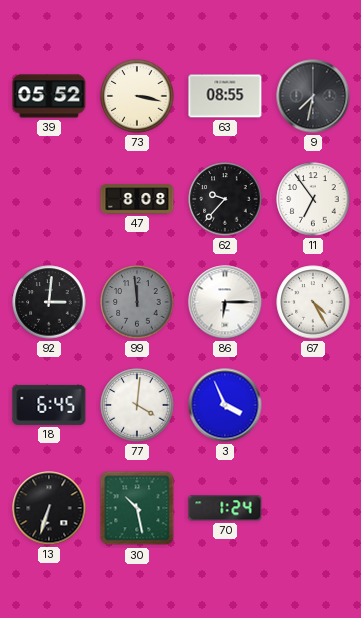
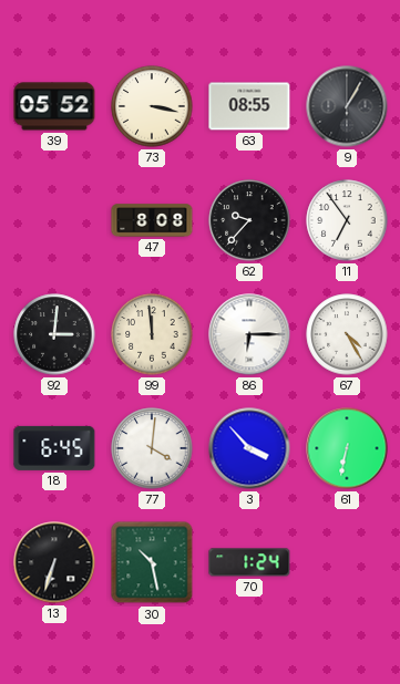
9: 7:32 -> 1:05
99 dial: grey -> cream
3: 3:56 -> 3:53
61: none -> 6:32
